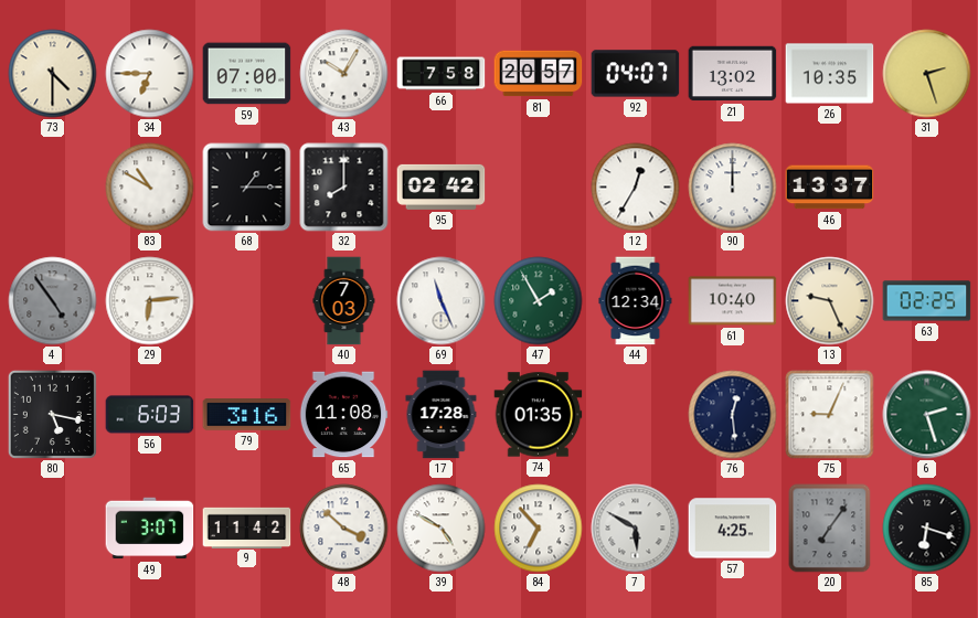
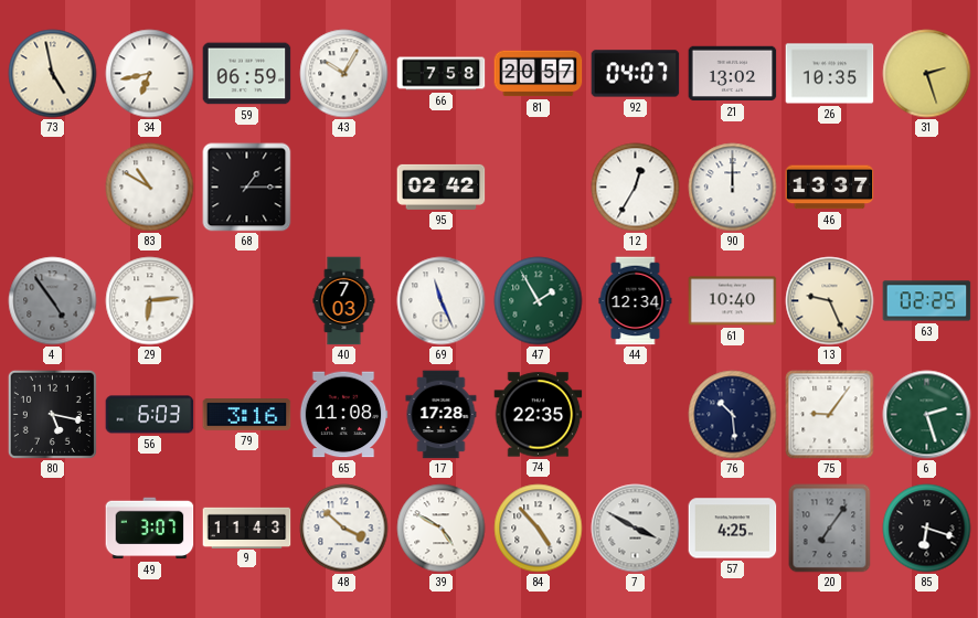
73: 4:30 -> 4:58
34: 6:45 -> 6:43
59: 07:00 -> 06:59
32: 8:00 -> none
74: 01:35 -> 22:35
76: 12:29 -> 10:29
75: 9:04 -> 9:06
9: 11:42 -> 11:43
84: 6:53 -> 4:53
7: 5:50 -> 3:50
